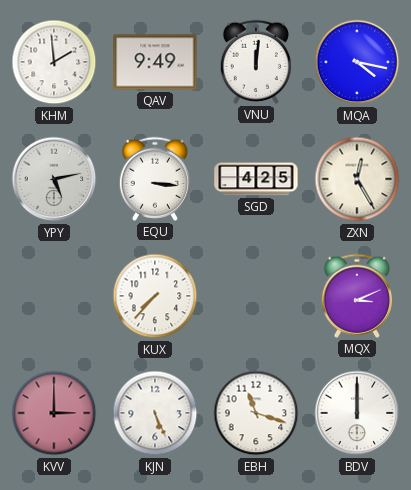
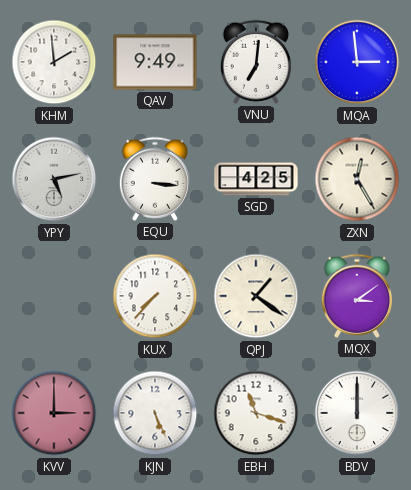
VNU: 12:01 -> 7:01
MQA: 4:17 -> 2:59
QPJ: none -> 1:21
MQX: 3:11 -> 3:09
